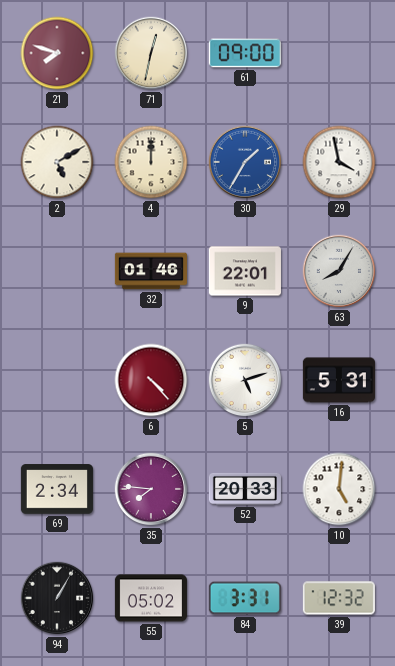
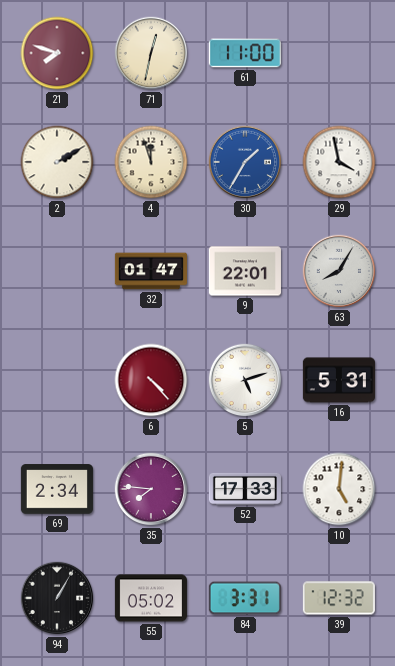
61: 09:00 -> 11:00
2: 5:10 -> 2:10
4: 12:00 -> 11:57
32: 01:46 -> 01:47
52: 20:33 -> 17:33
